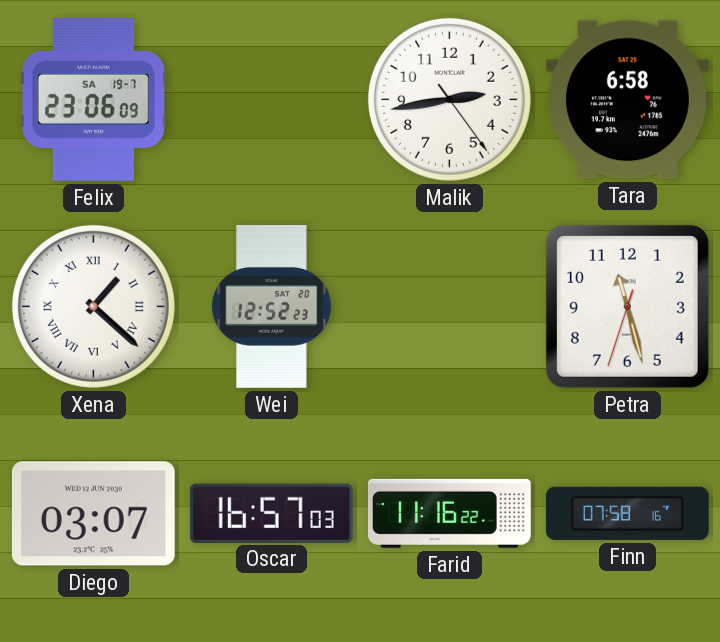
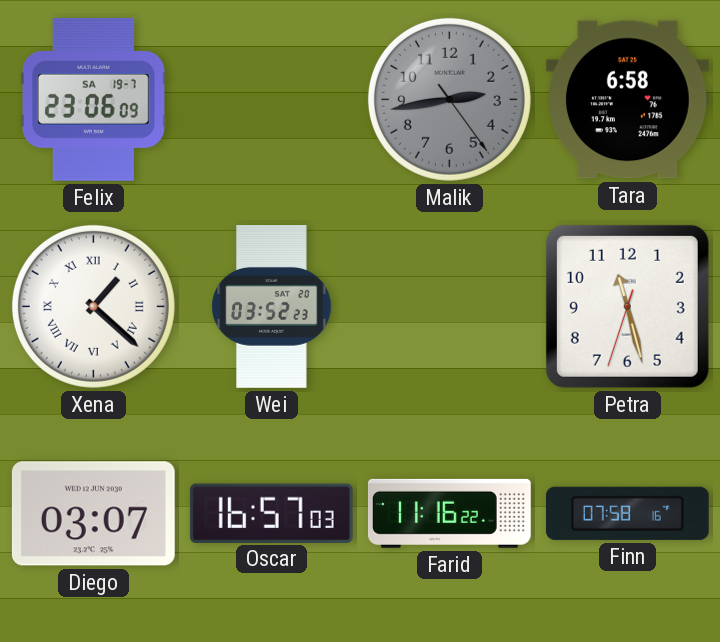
Malik dial: white -> grey
Wei: 12:52 -> 03:52
